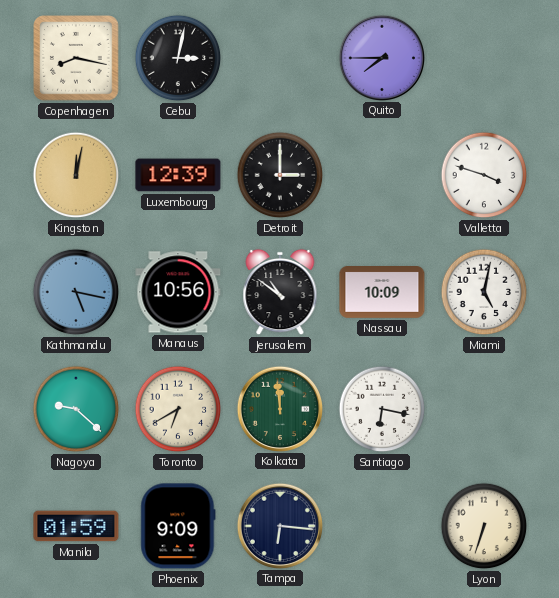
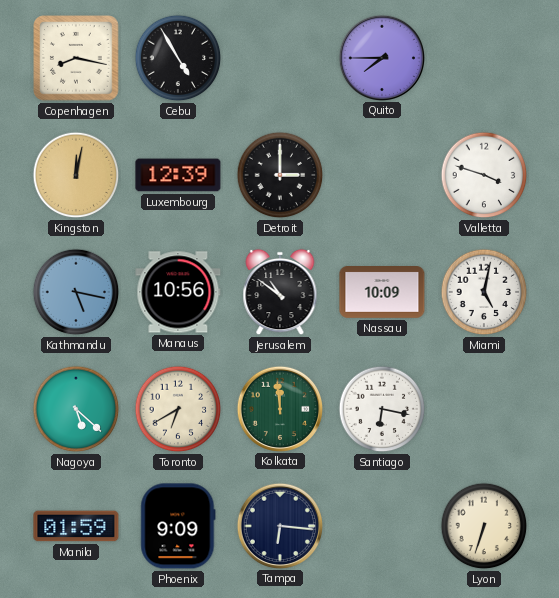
Cebu: 3:02 -> 4:55
Nagoya: 9:22 -> 5:22
